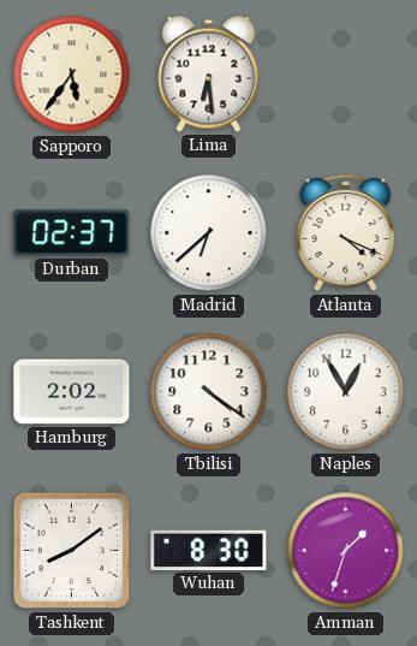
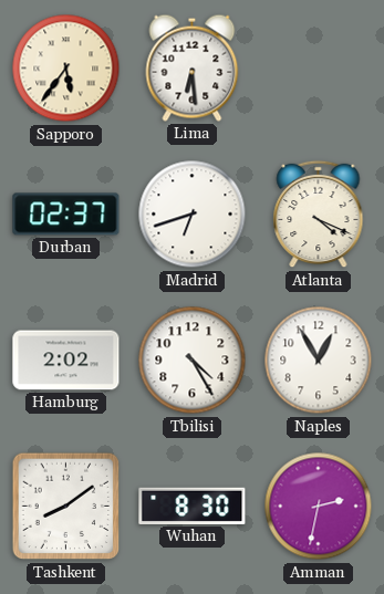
Madrid: 6:38 -> 6:42
Tbilisi: 4:21 -> 4:25
Amman: 1:33 -> 2:32
